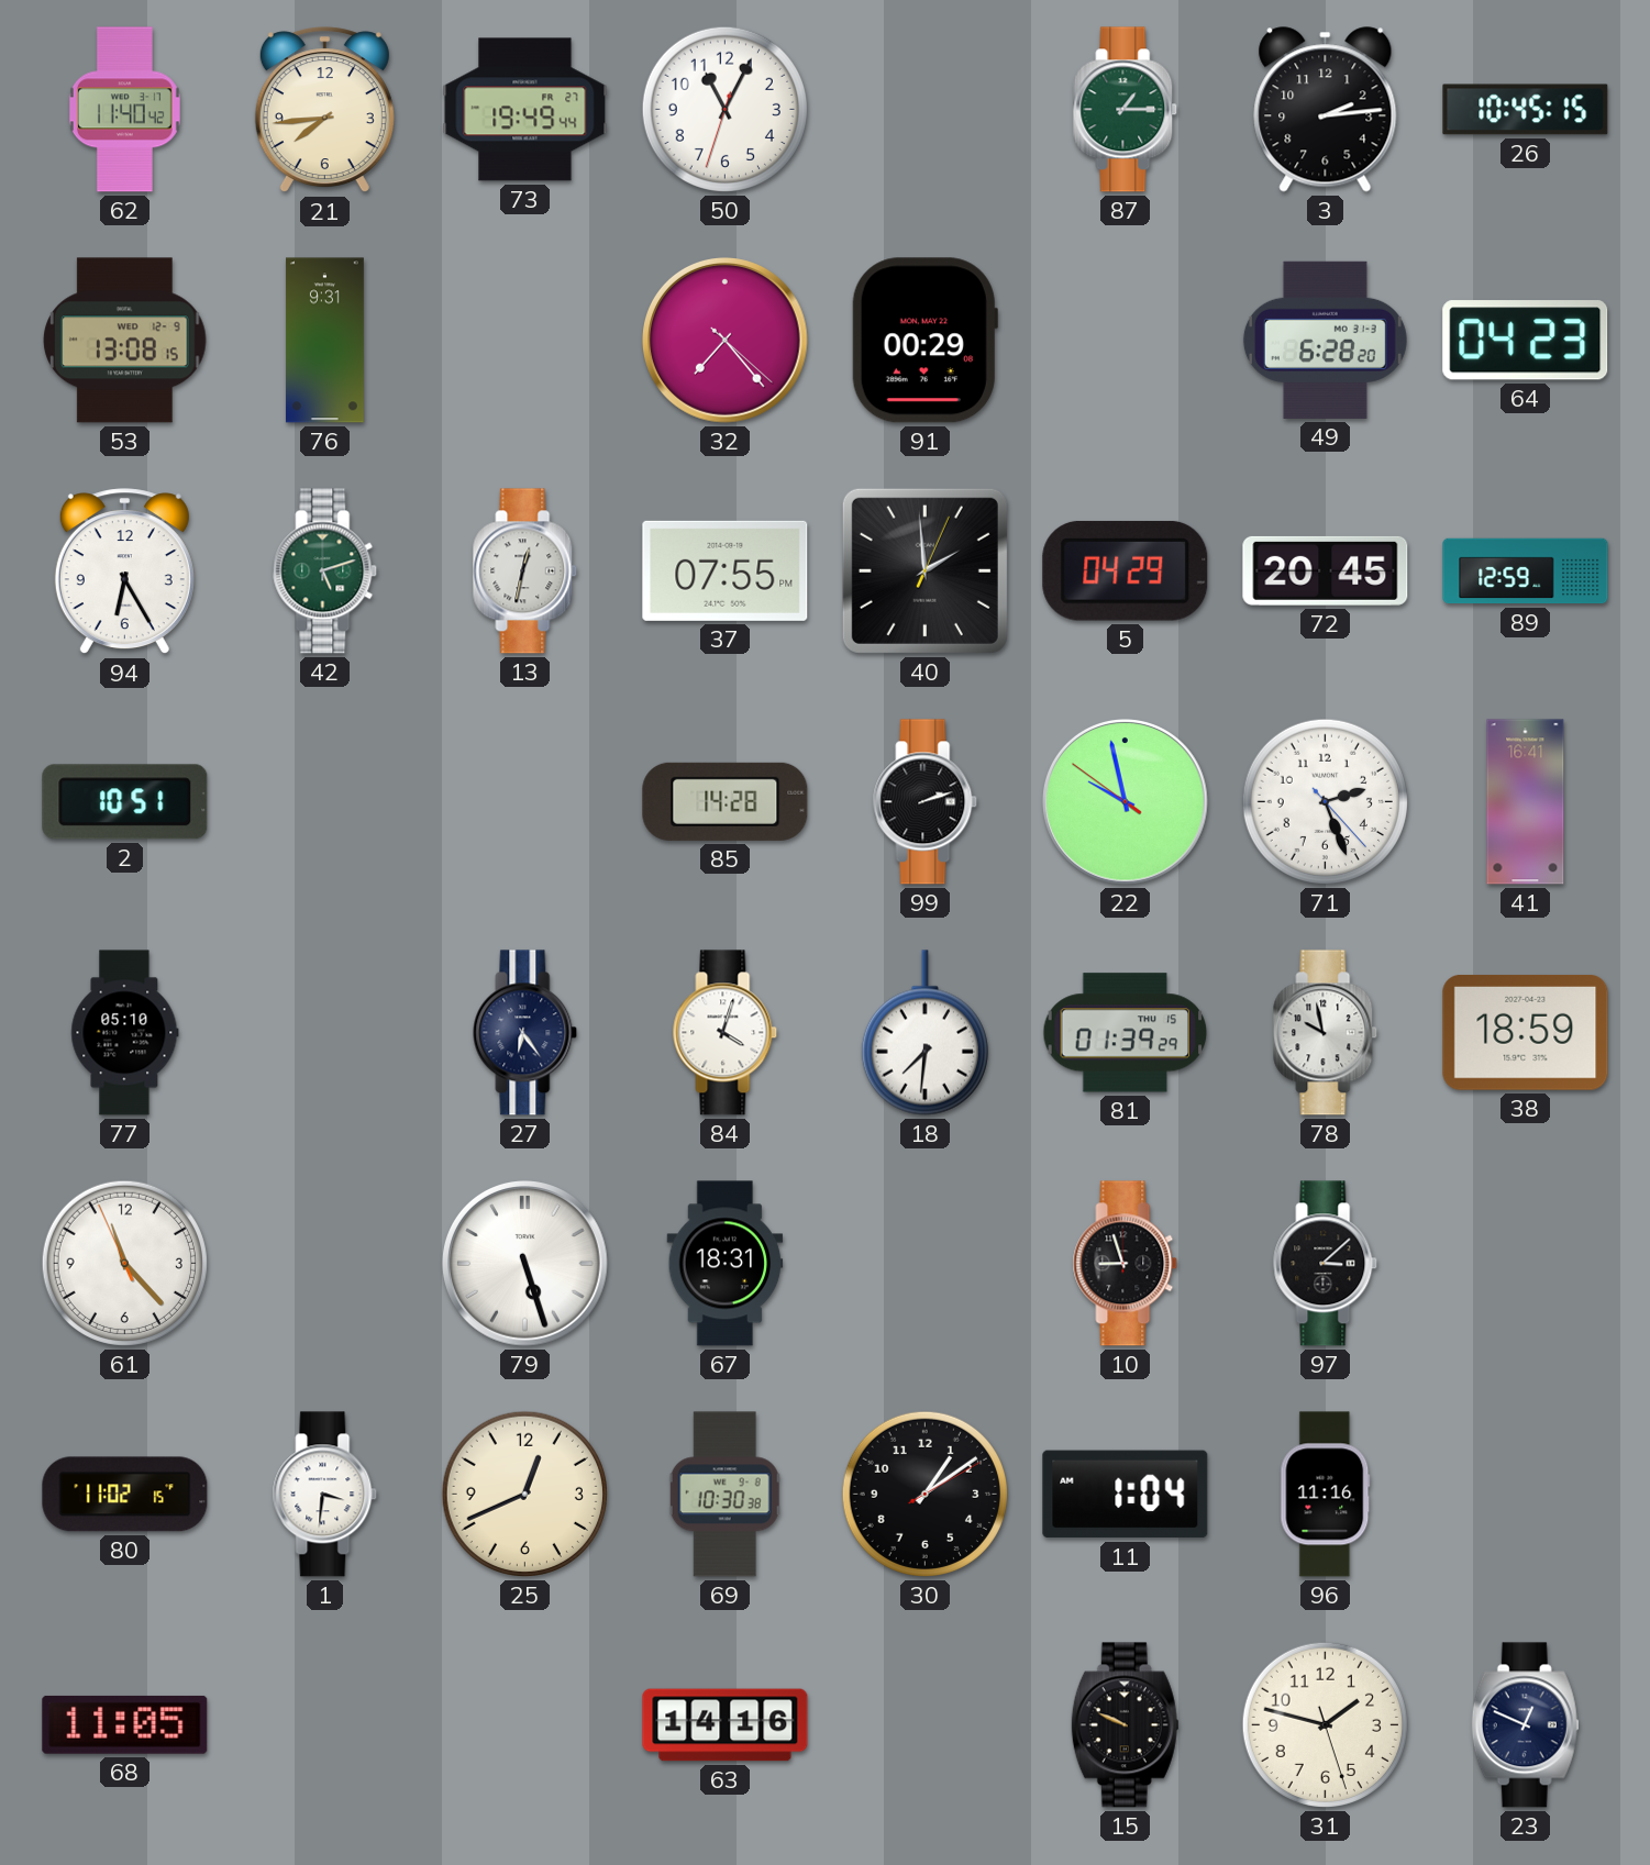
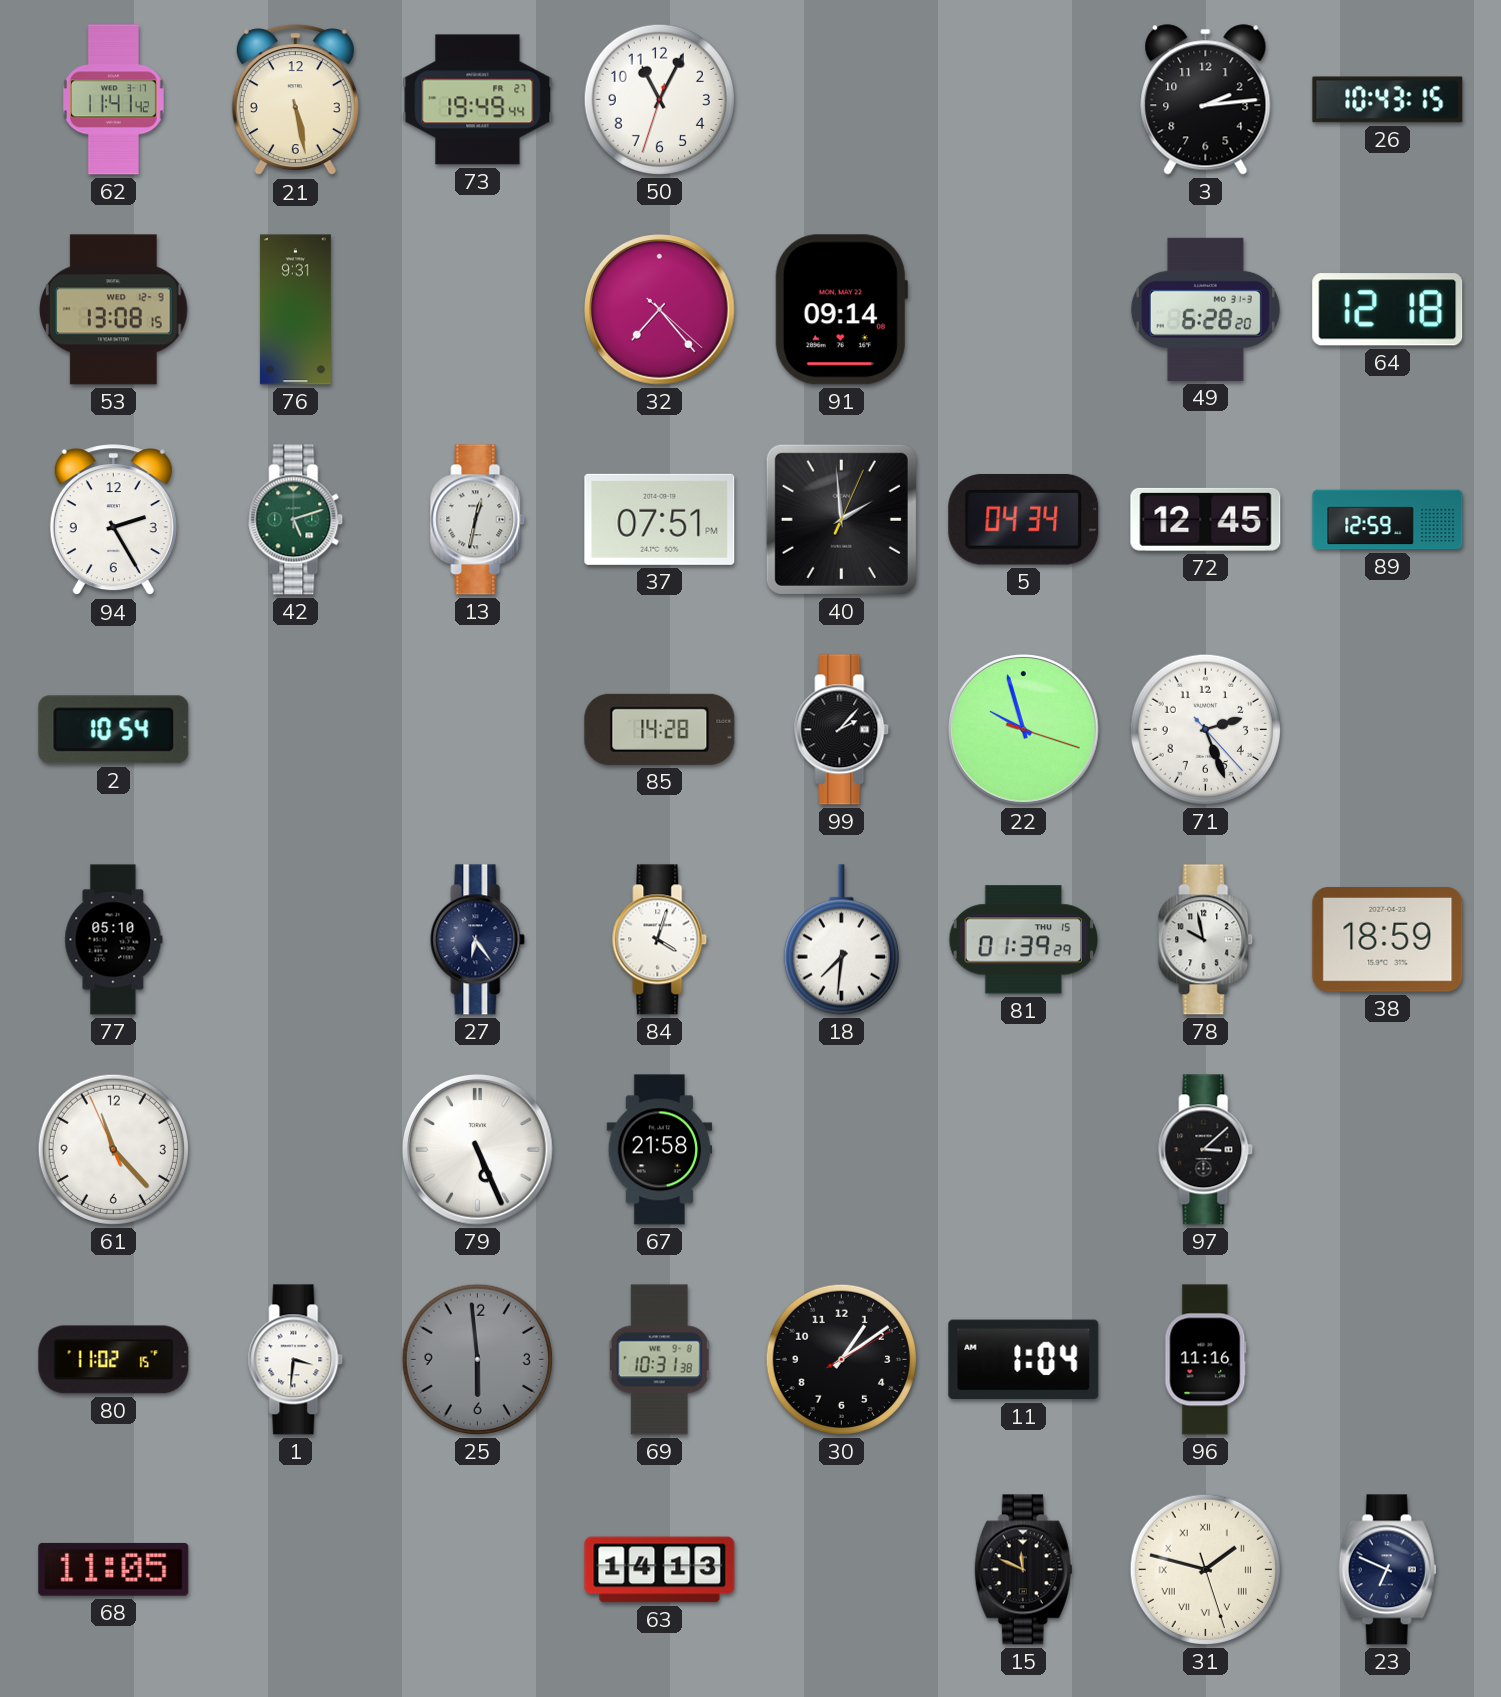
62: 11:40 -> 11:41
21: 7:44 -> 5:28
87: 1:15 -> none
26: 10:45 -> 10:43
91: 00:29 -> 09:14
64: 04:23 -> 12:18
94: 6:25 -> 2:25
37: 07:55 -> 07:51
5: 04:29 -> 04:34
72: 20:45 -> 12:45
2: 10:51 -> 10:54
99: 2:12 -> 2:07
22: 9:57:51 -> 9:57:18
41: 16:41 -> none
79: 5:27 -> 5:26
67: 18:31 -> 21:58
10: 8:57 -> none
25: 12:41 -> 5:59
25 dial: cream -> grey
69: 10:30 -> 10:31
63: 14:16 -> 14:13
15: 9:49 -> 11:49
31 numerals: Arabic -> Roman
23: 12:49 -> 6:49
